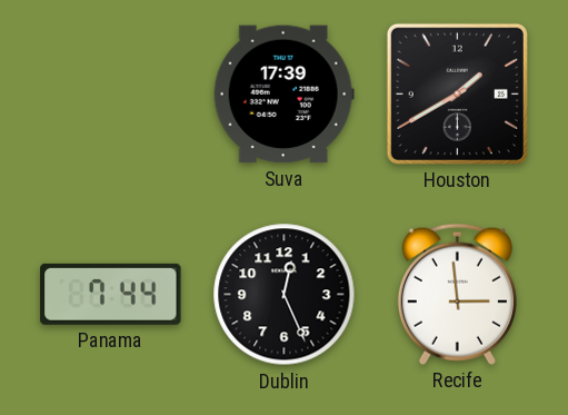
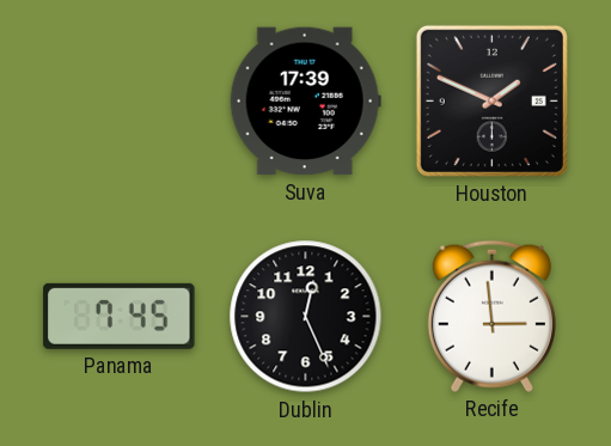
Houston: 1:40 -> 1:49
Panama: 7:44 -> 7:45
